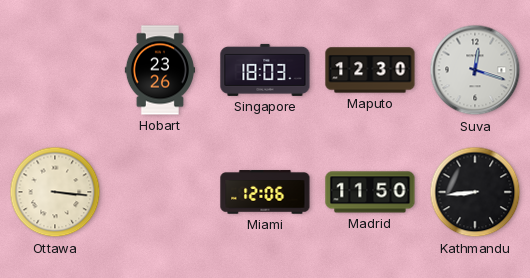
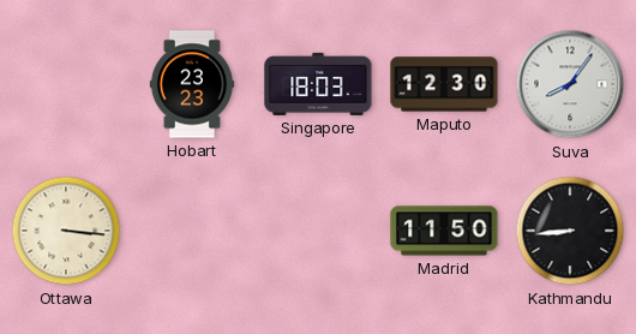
Hobart: 23:26 -> 23:23
Suva: 12:18 -> 8:06
Miami: 12:06 -> none
